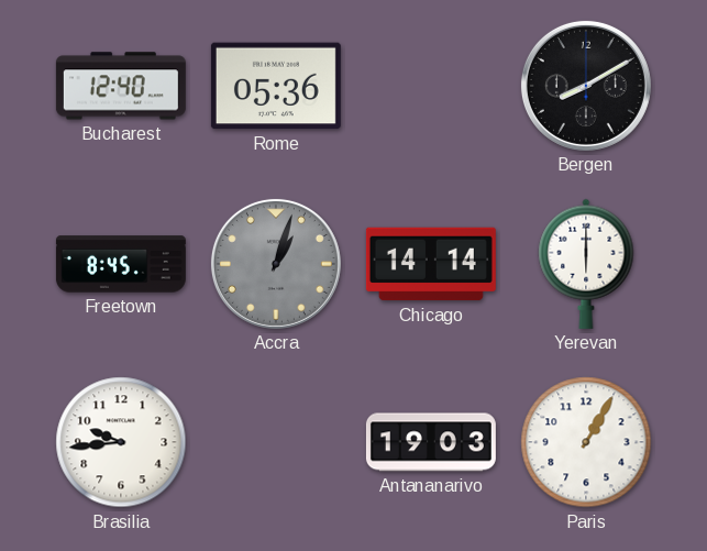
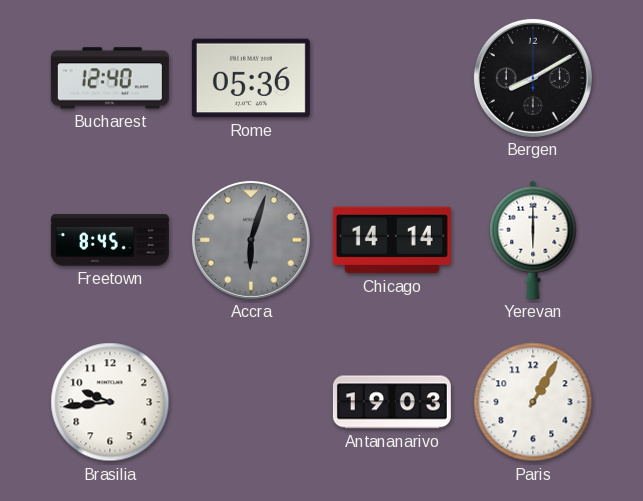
Accra: 1:03 -> 6:03
